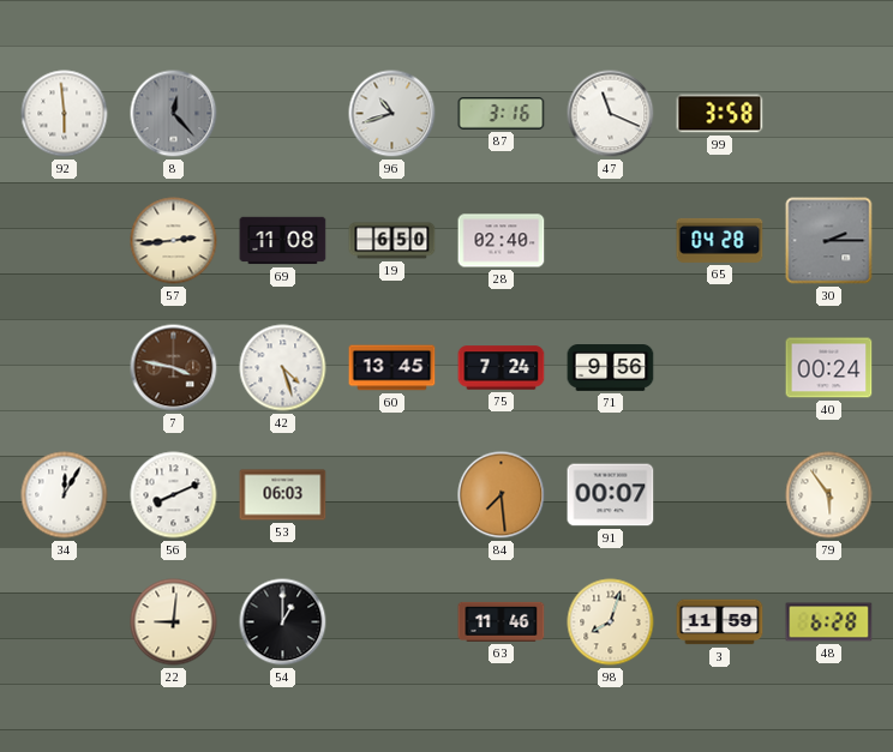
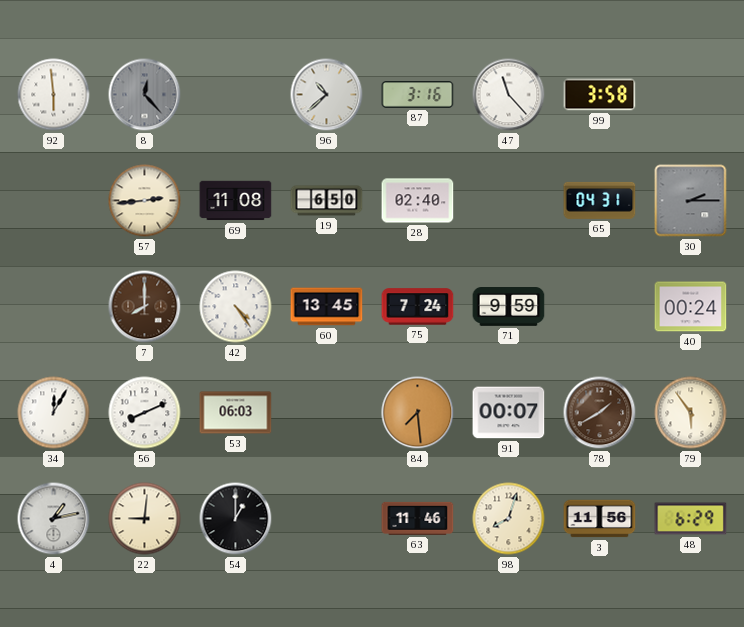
96: 10:42 -> 10:38
47: 11:19 -> 11:23
65: 04:28 -> 04:31
7: 3:47 -> 8:00
42: 4:27 -> 4:24
71: 9:56 -> 9:59
78: none -> 1:40
4: none -> 1:13
3: 11:59 -> 11:56
48: 6:28 -> 6:29
